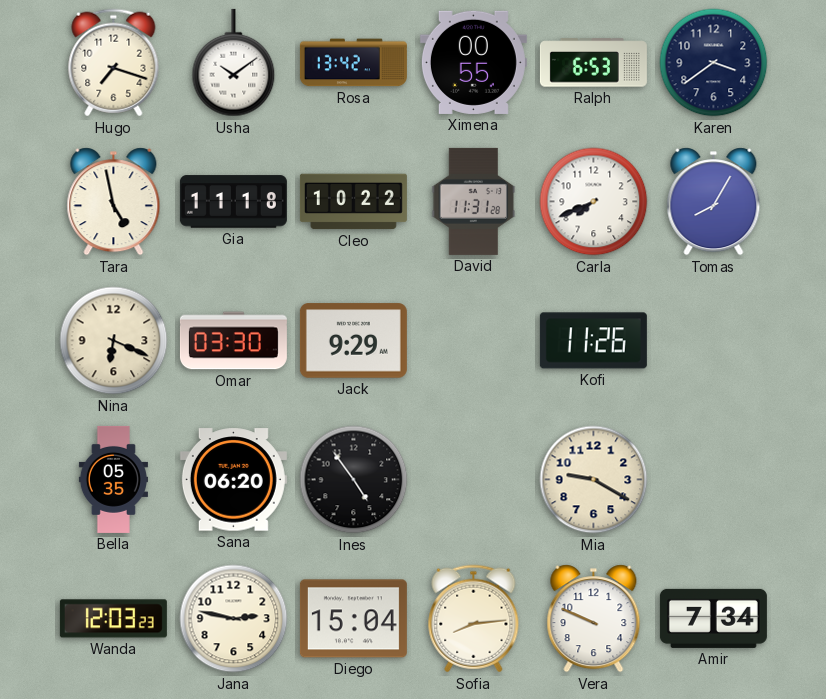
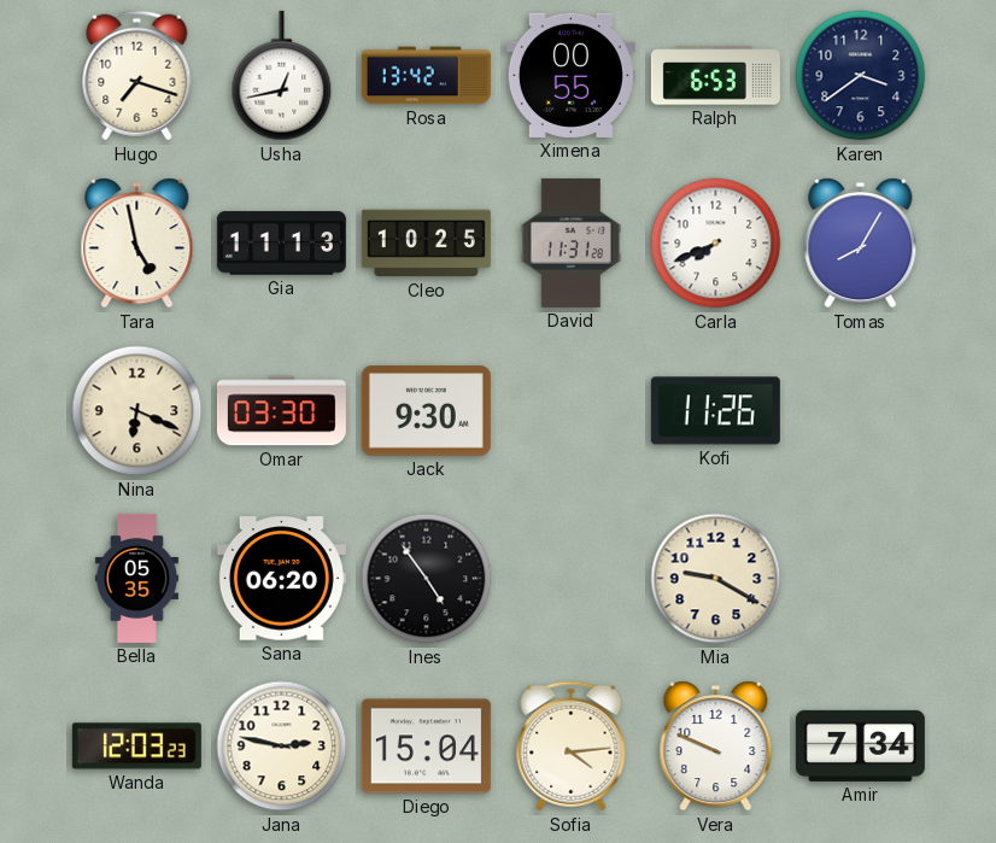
Usha: 10:09 -> 12:43
Gia: 11:18 -> 11:13
Cleo: 10:22 -> 10:25
Jack: 9:29 -> 9:30
Sofia: 8:14 -> 4:14
